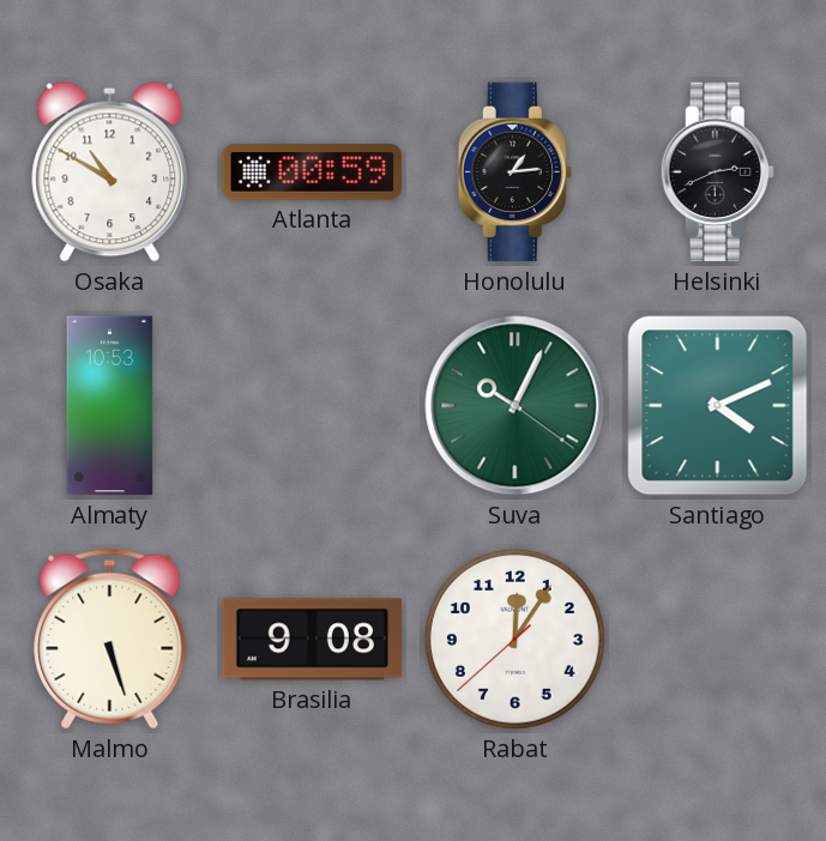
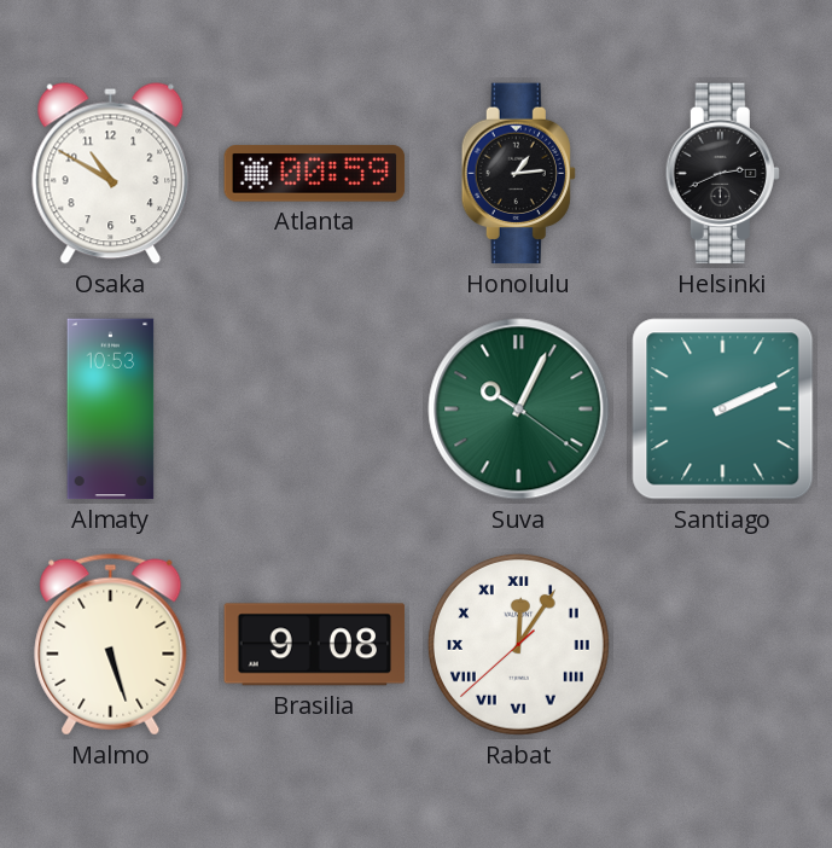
Santiago: 4:11 -> 2:11
Rabat numerals: Arabic -> Roman
